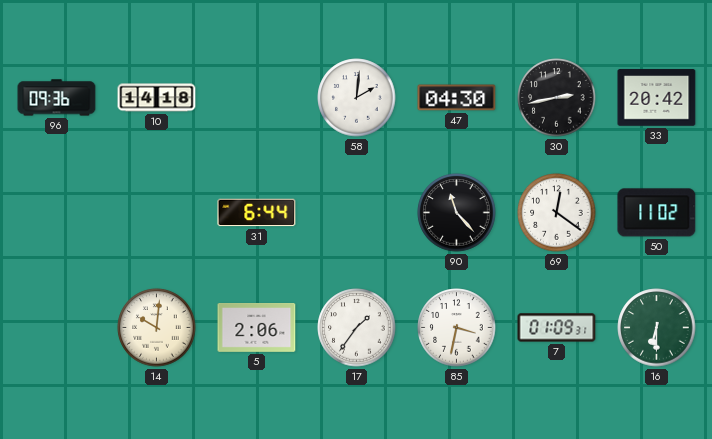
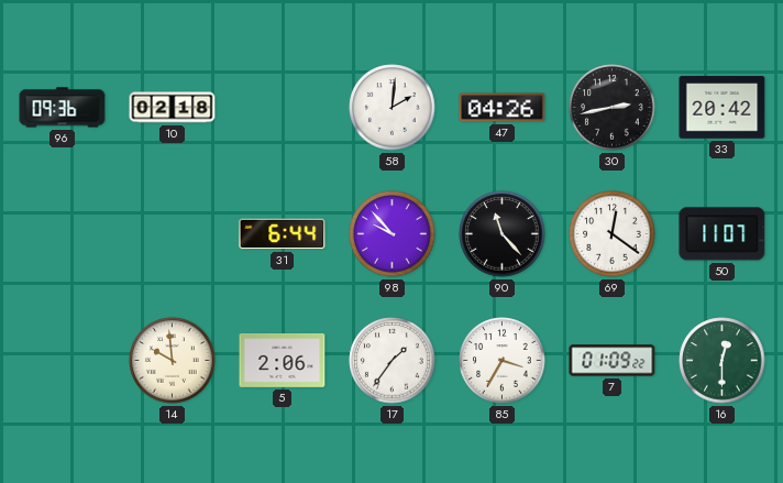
10: 14:18 -> 02:18
47: 04:30 -> 04:26
98: none -> 9:53
50: 11:02 -> 11:07
14: 10:01 -> 9:59
85: 3:32 -> 3:35
7: 01:09:31 -> 01:09:22
16: 6:30 -> 12:30
